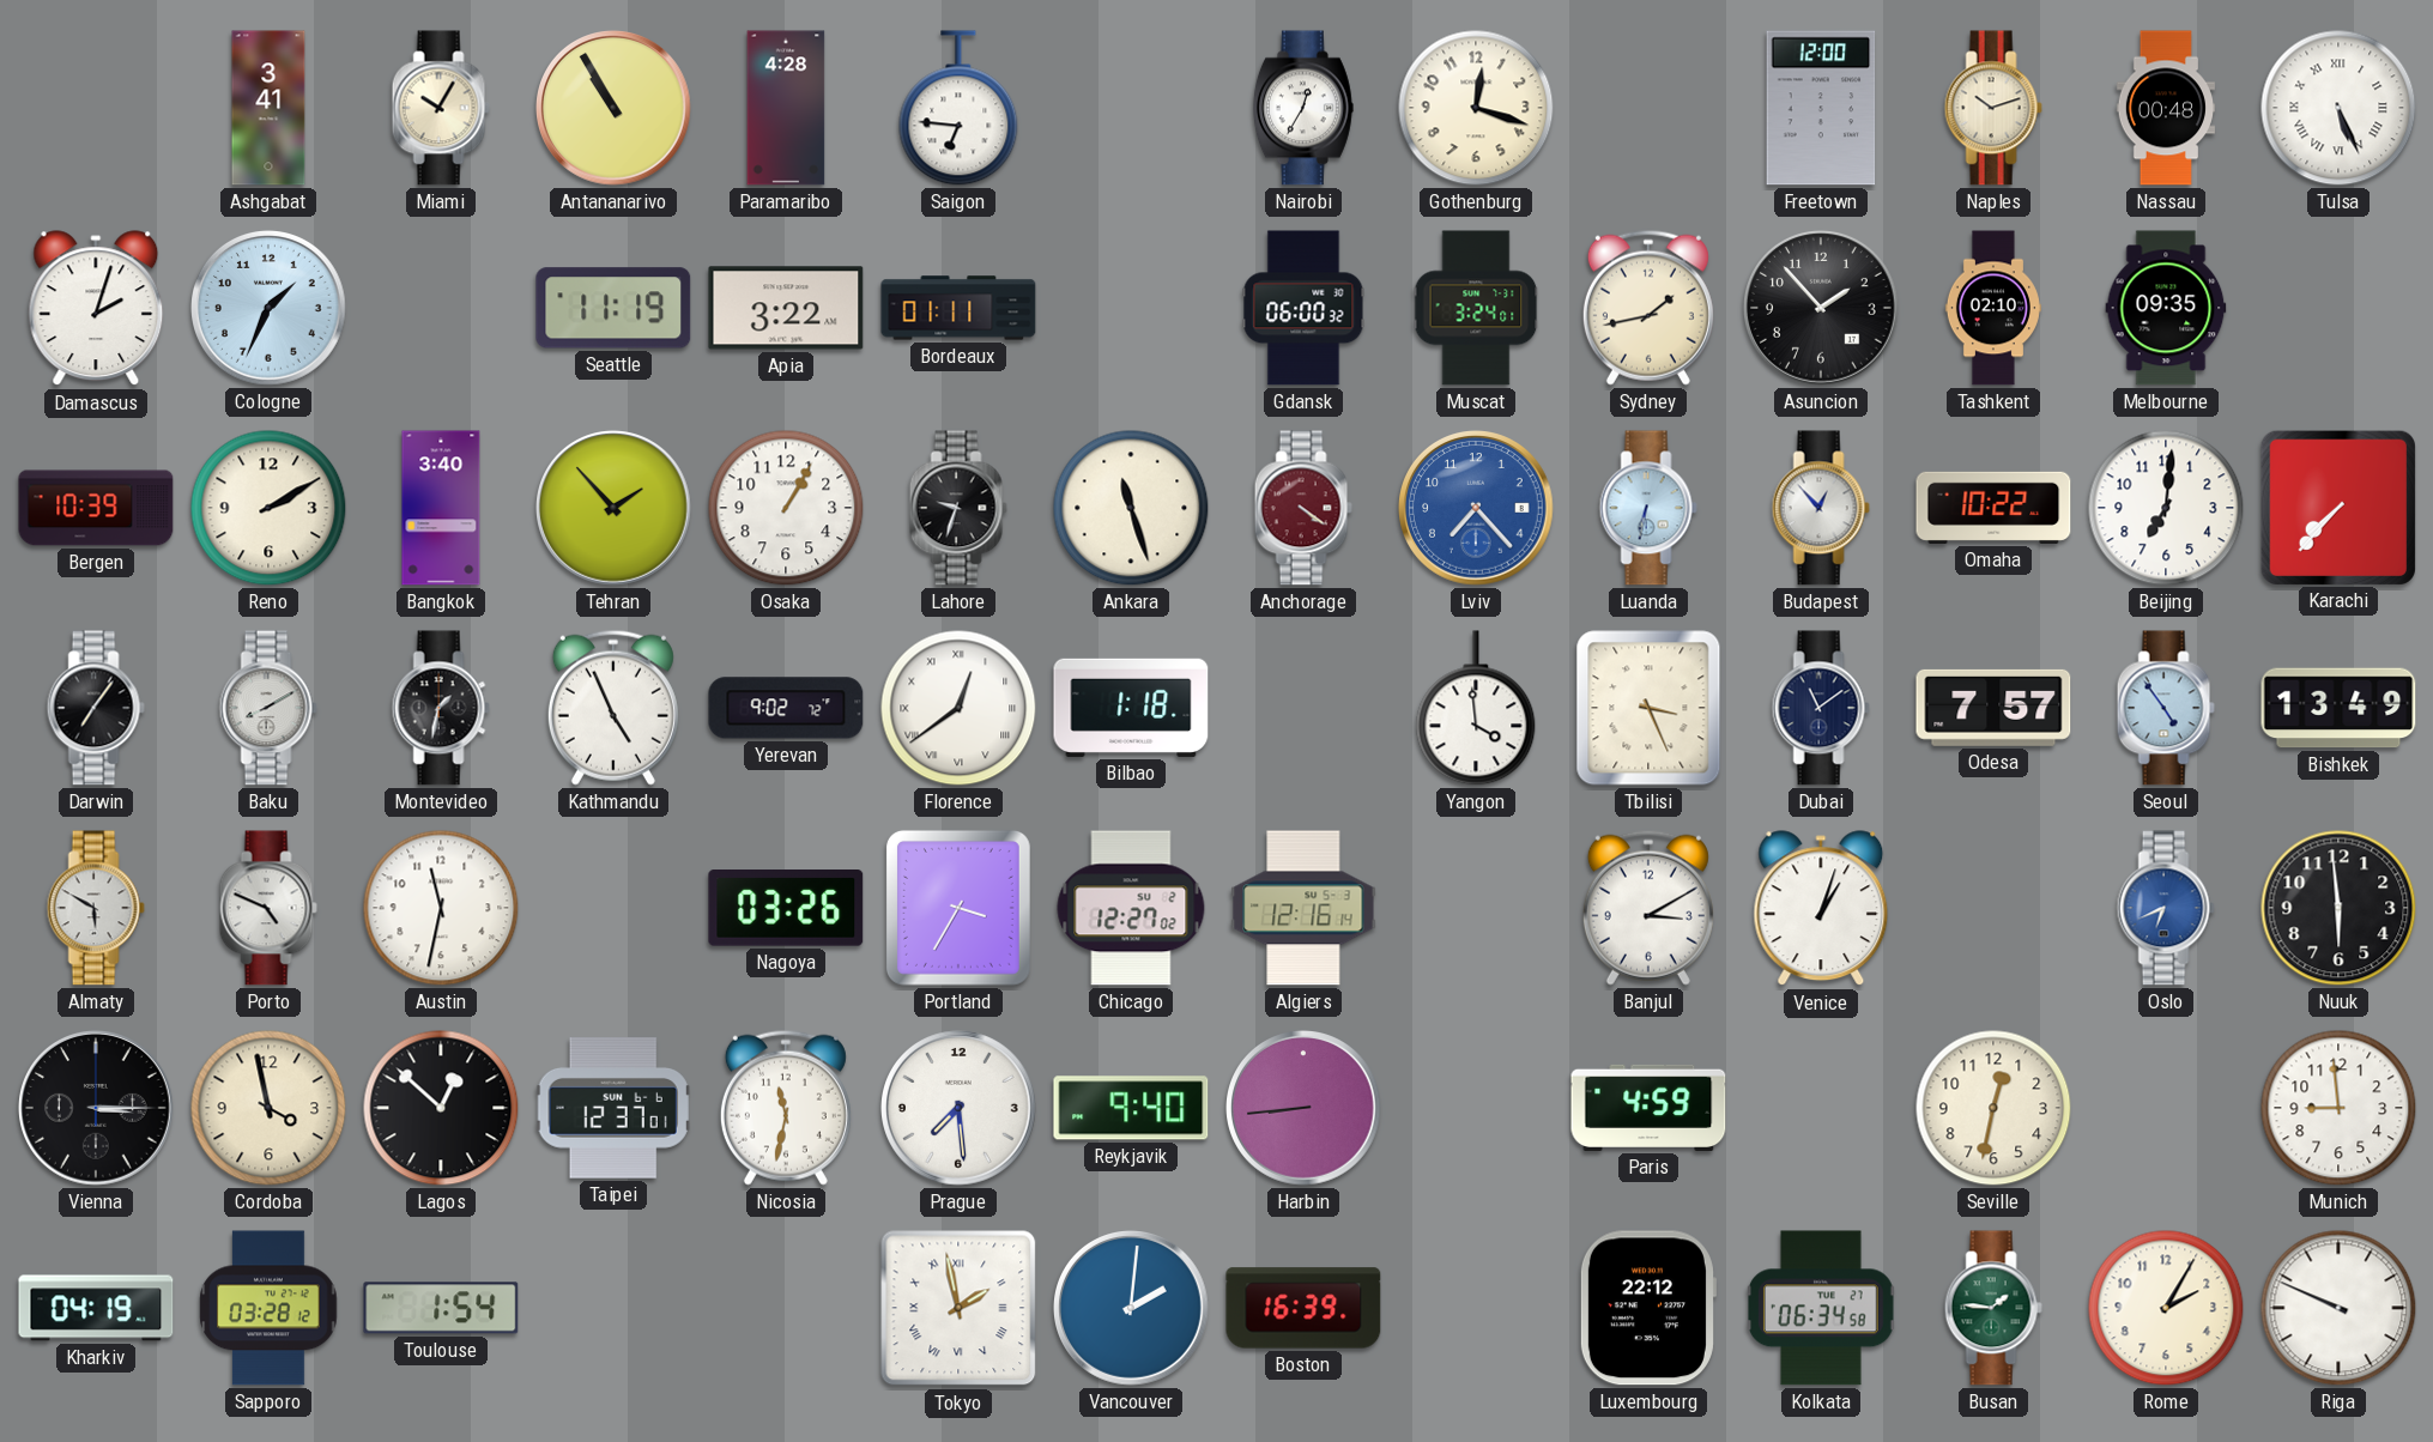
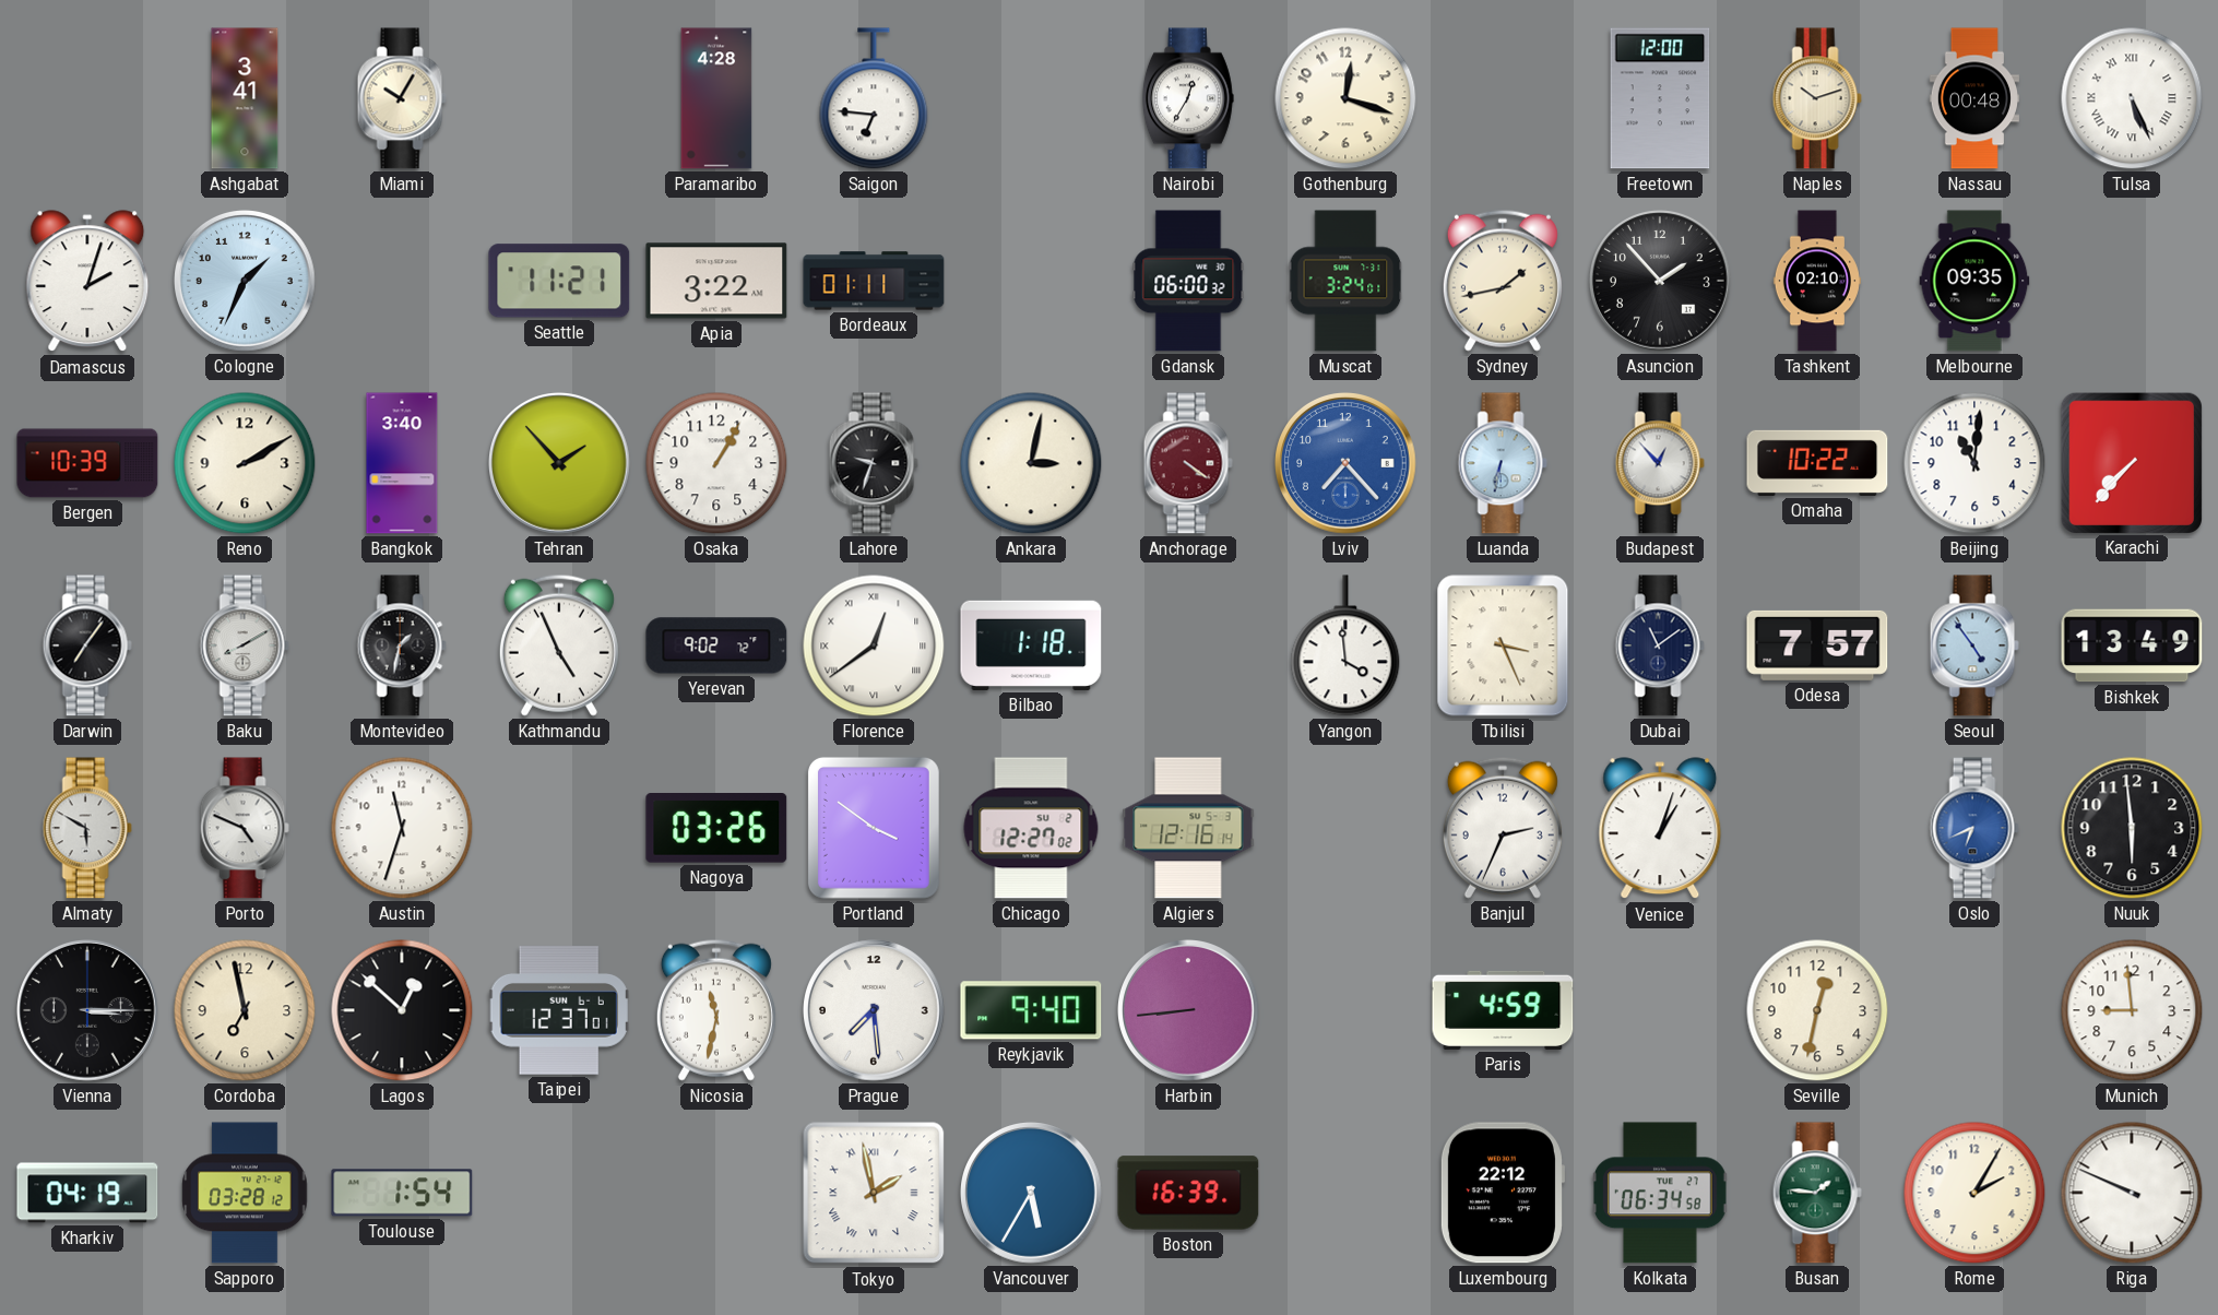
Antananarivo: 10:55 -> none
Seattle: 11:19 -> 11:21
Ankara: 11:27 -> 3:02
Beijing: 7:01 -> 11:01
Austin: 11:32 -> 11:33
Portland: 3:35 -> 3:51
Banjul: 3:10 -> 2:34
Cordoba: 3:58 -> 6:58
Vancouver: 2:01 -> 5:35
